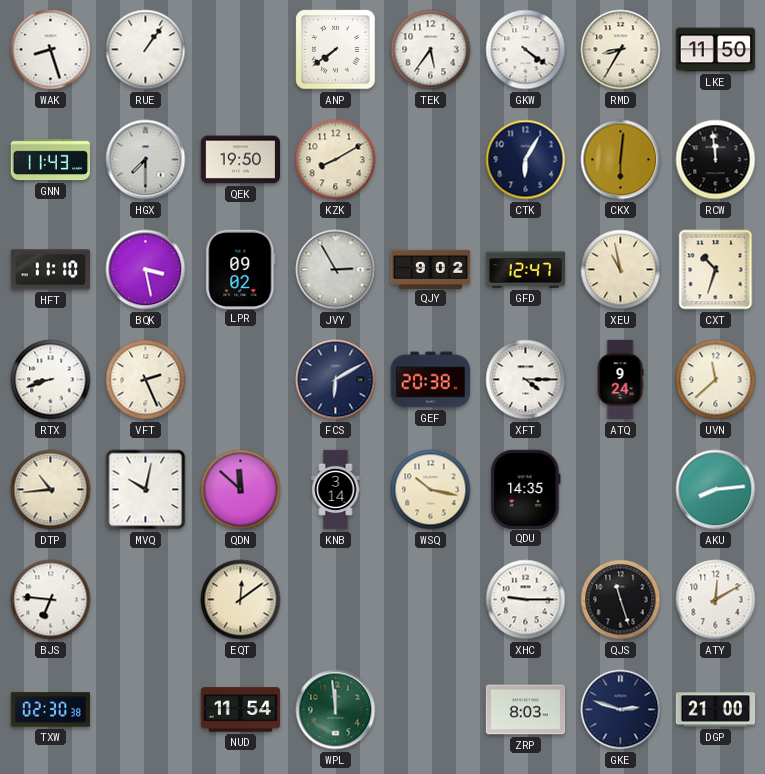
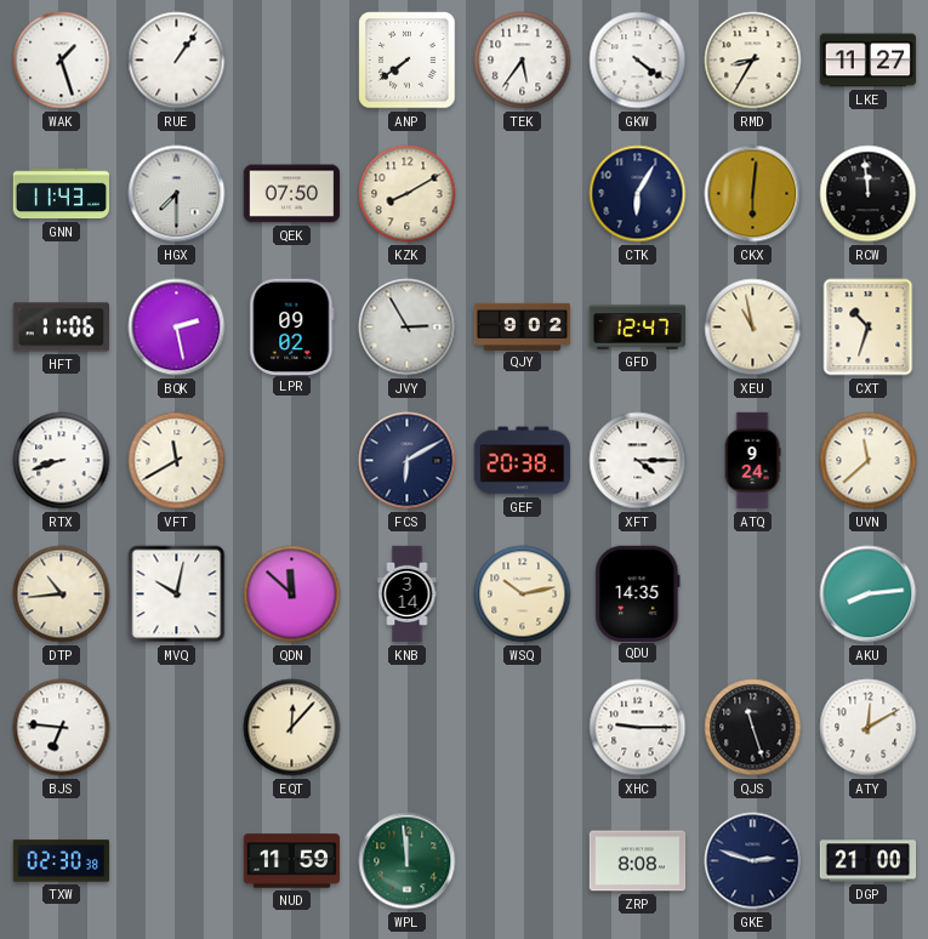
WAK: 8:27 -> 1:27
LKE: 11:50 -> 11:27
QEK: 19:50 -> 07:50
HFT: 11:10 -> 11:06
BQK: 3:28 -> 2:28
VFT: 2:26 -> 11:40
WSQ: 10:17 -> 10:13
EQT: 12:09 -> 12:07
NUD: 11:54 -> 11:59
ZRP: 8:03 -> 8:08
